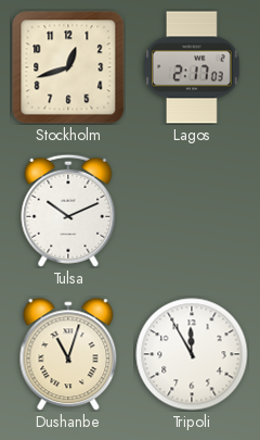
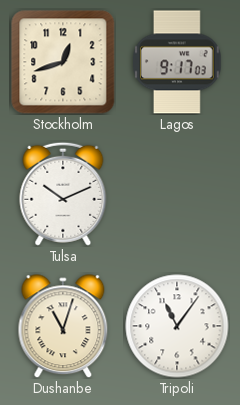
Lagos: 2:17 -> 9:17
Tripoli: 11:55 -> 11:06
